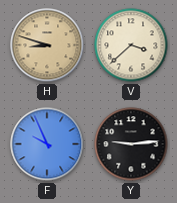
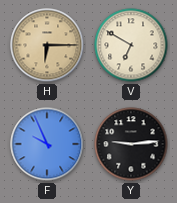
H: 8:48 -> 6:15
V: 3:38 -> 6:50
